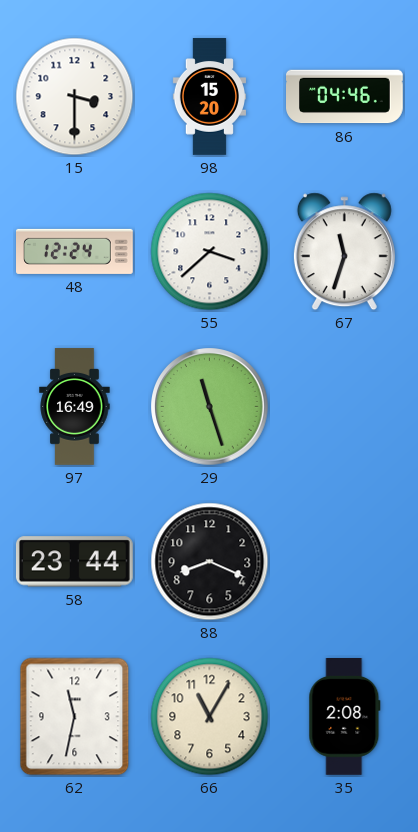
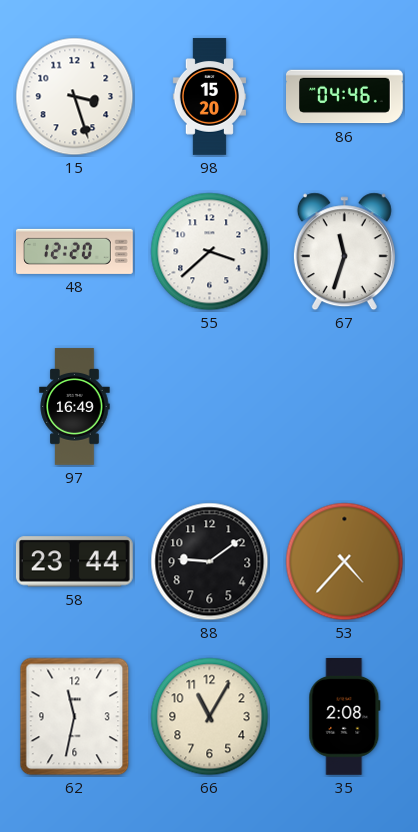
15: 3:30 -> 3:27
48: 12:24 -> 12:20
29: 11:27 -> none
88: 8:19 -> 9:09
53: none -> 4:37
